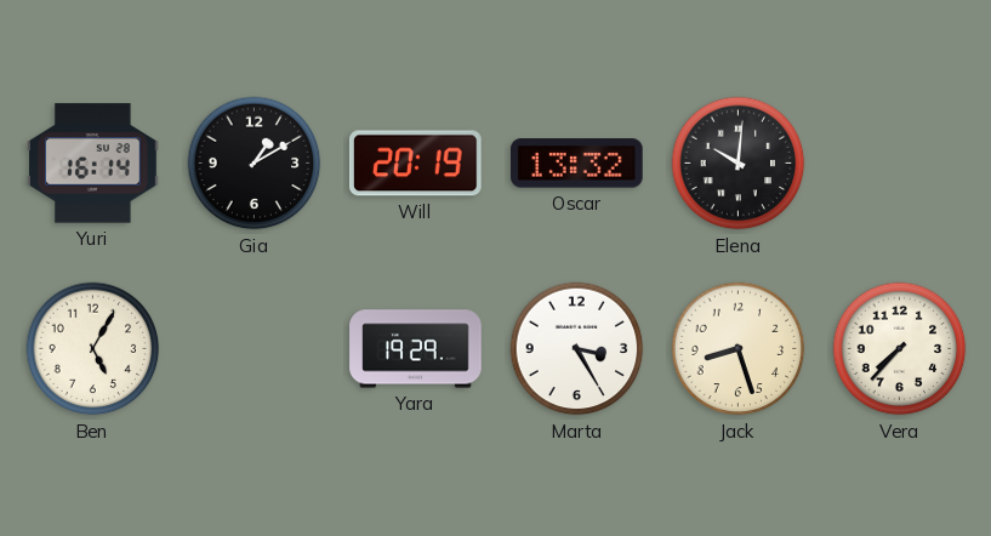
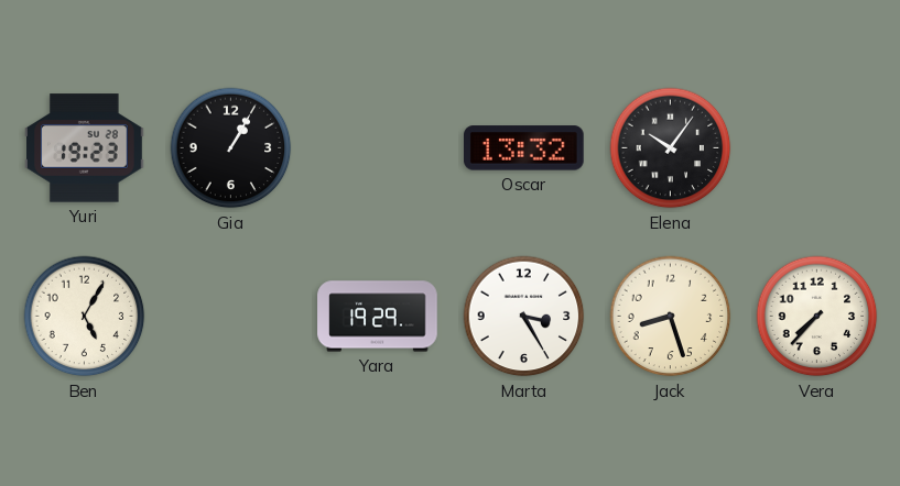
Yuri: 16:14 -> 19:23
Gia: 1:10 -> 1:05
Will: 20:19 -> none
Elena: 10:01 -> 10:06
